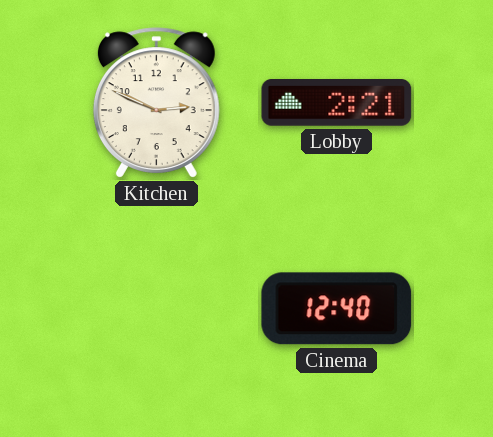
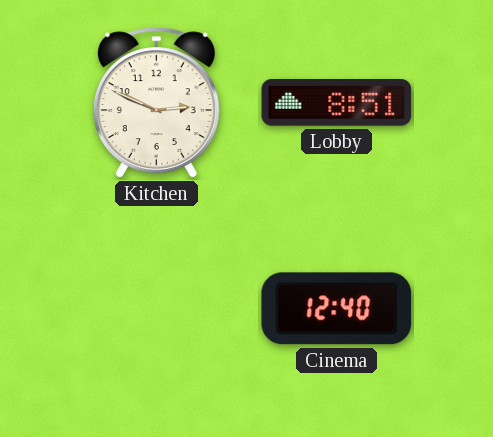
Lobby: 2:21 -> 8:51
